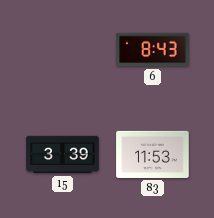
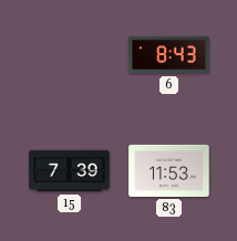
15: 3:39 -> 7:39
